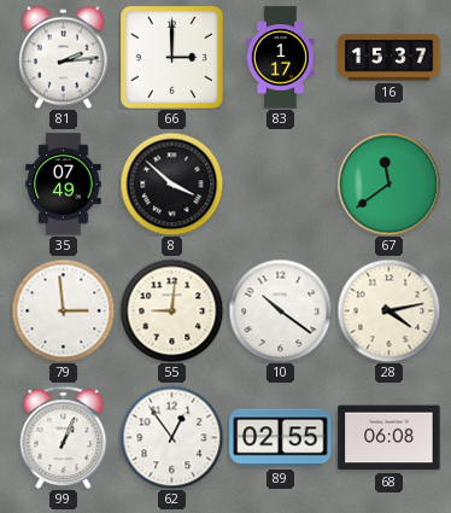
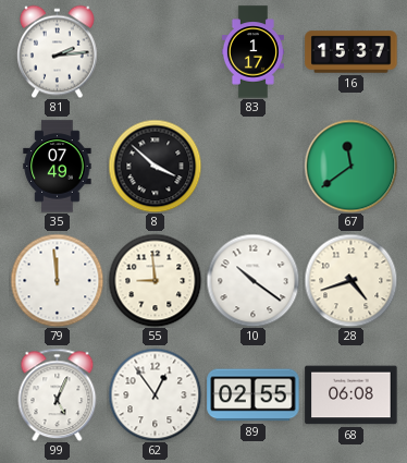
66: 3:00 -> none
79: 2:59 -> 11:59
55: 9:01 -> 8:59
28: 4:13 -> 4:42
99: 1:04 -> 5:04
